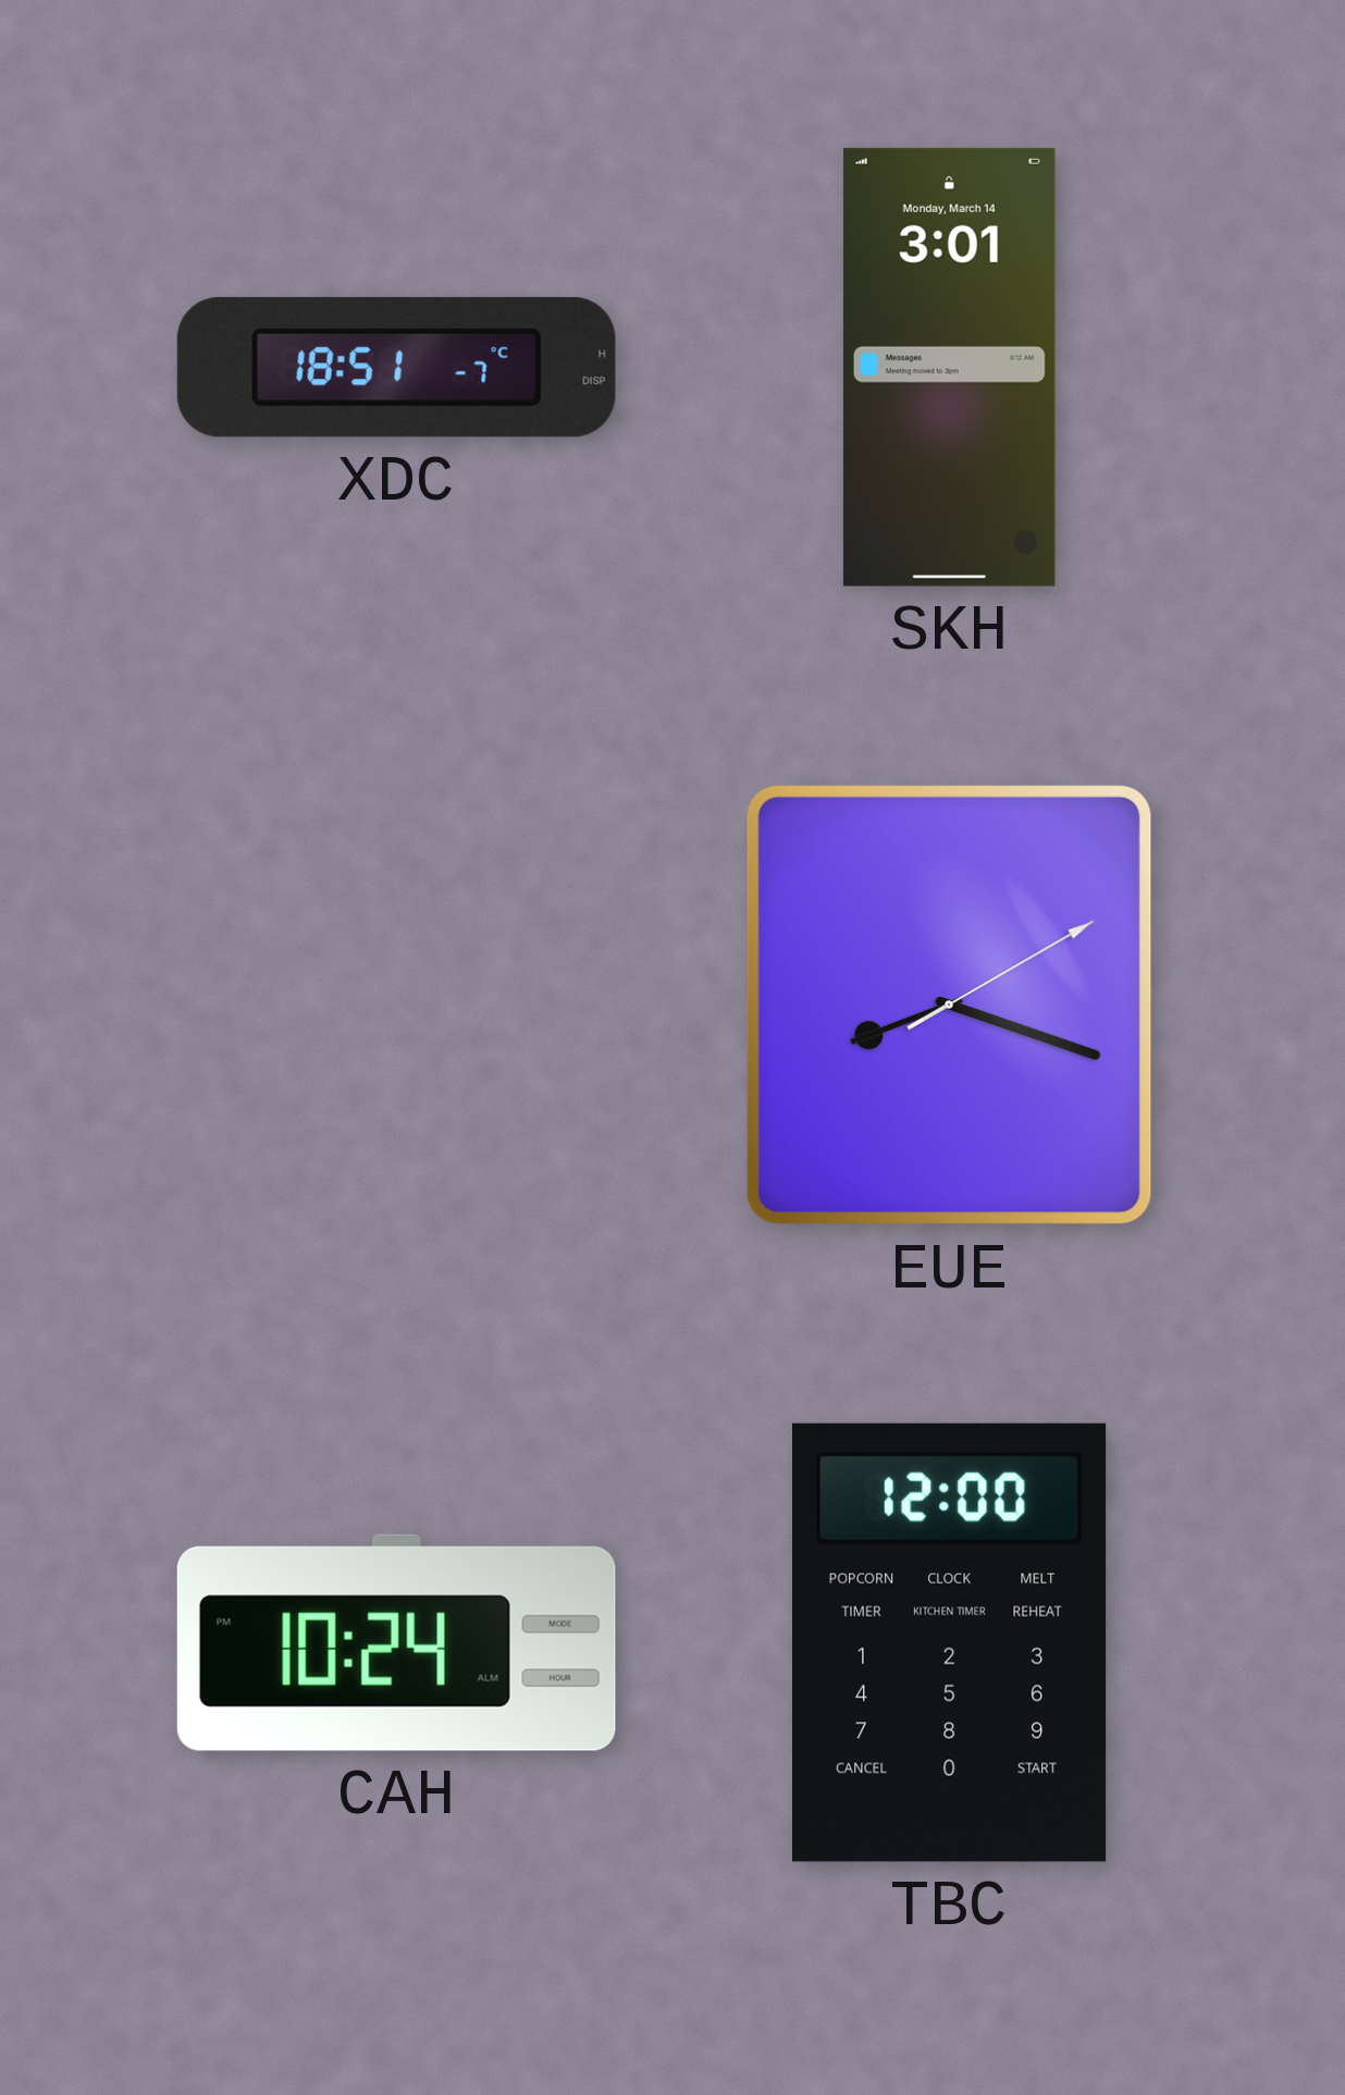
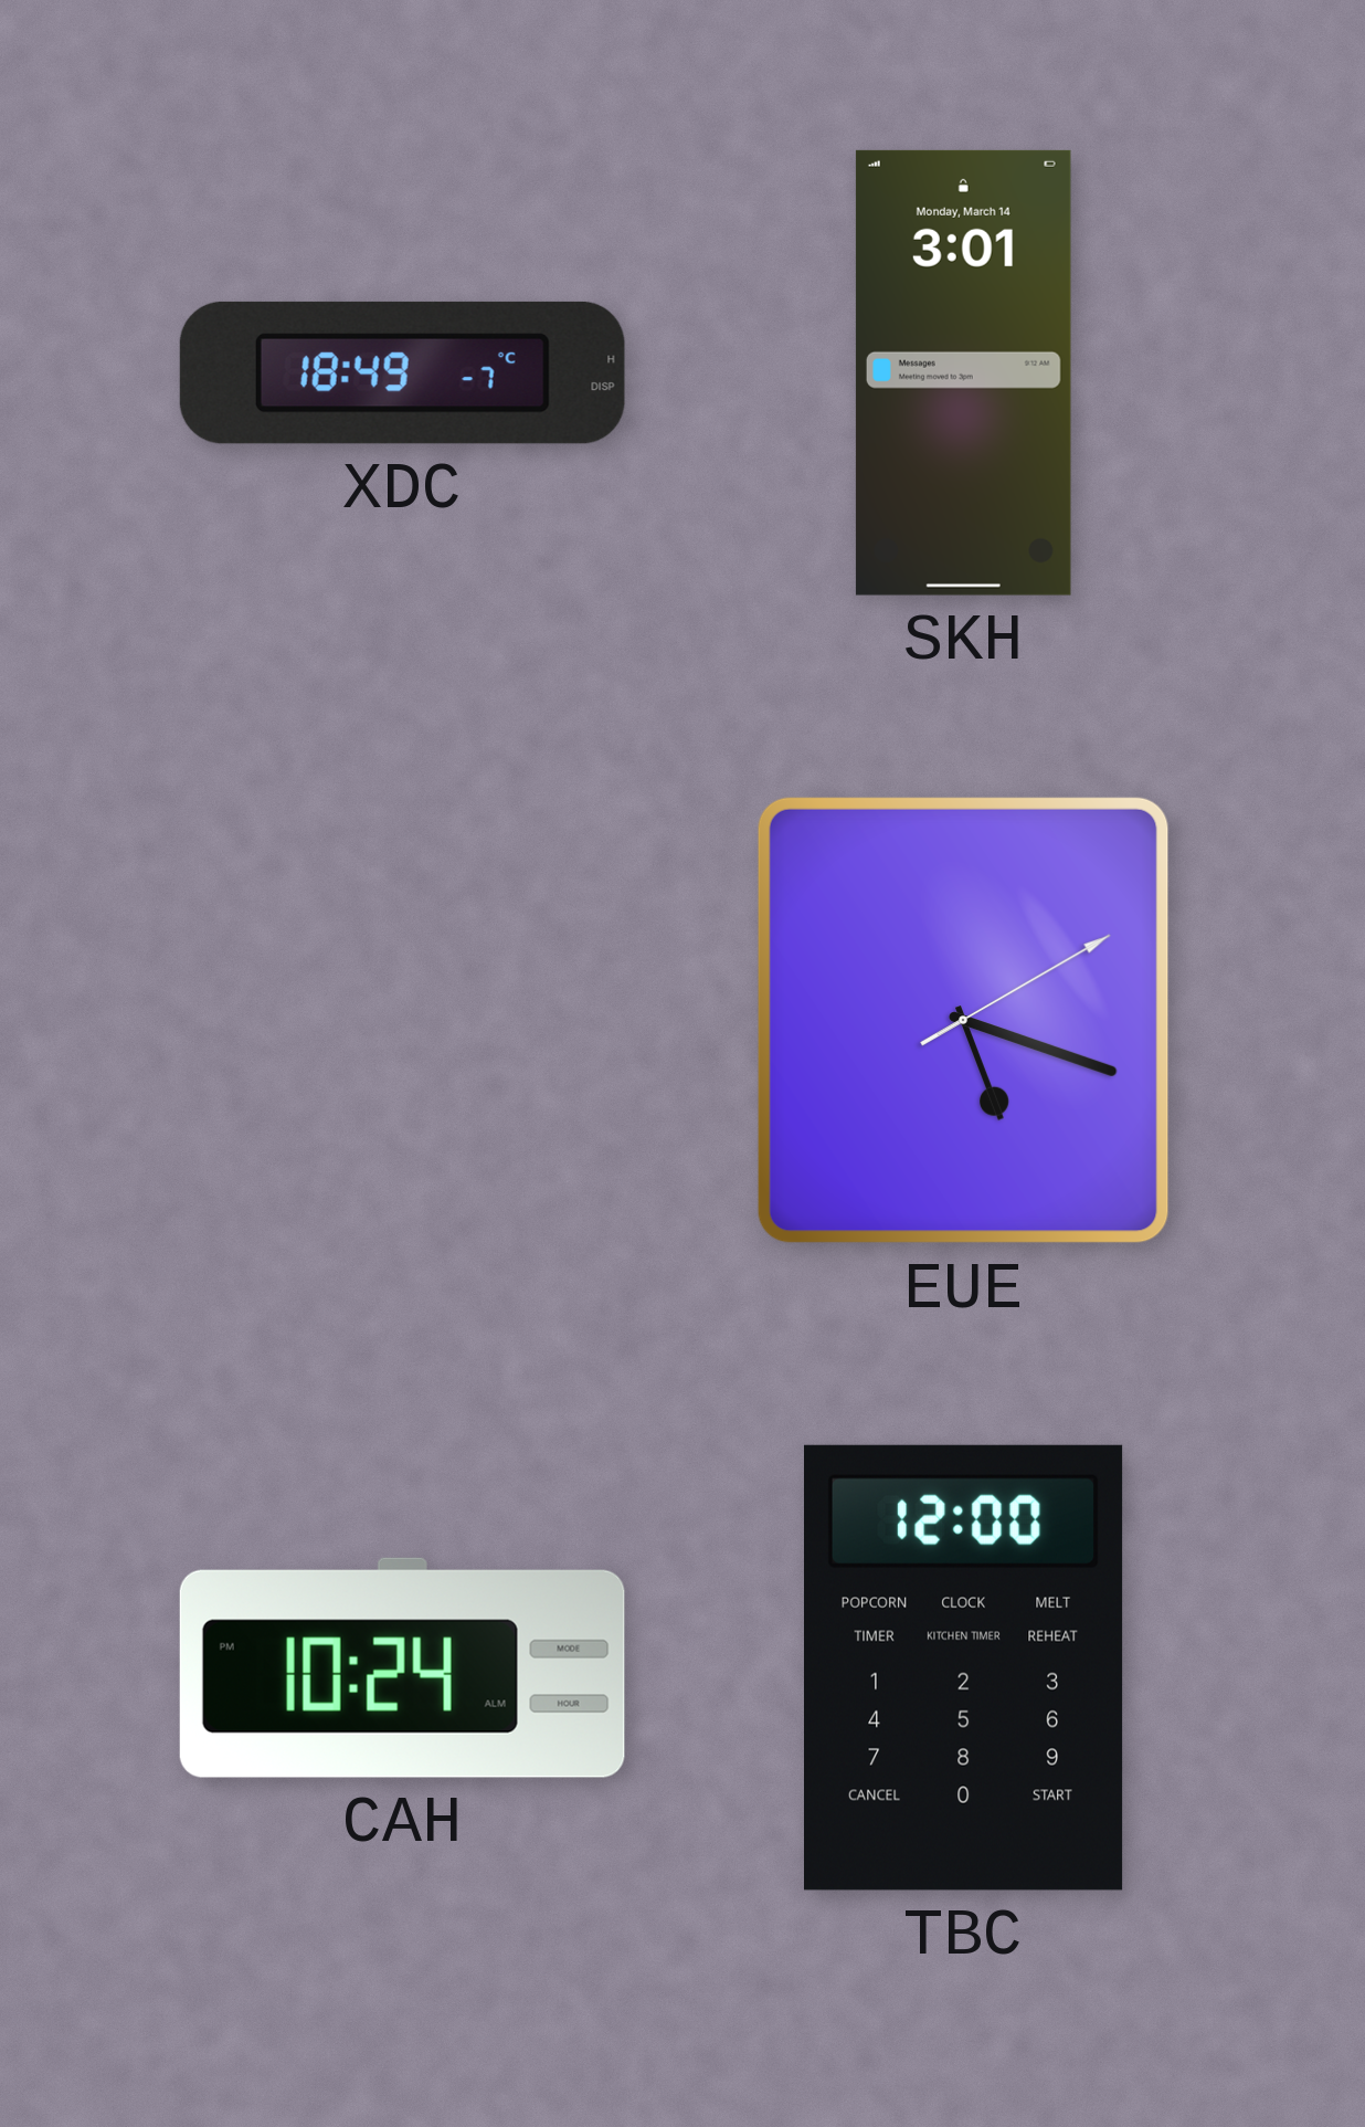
XDC: 18:51 -> 18:49
EUE: 8:18 -> 5:18
